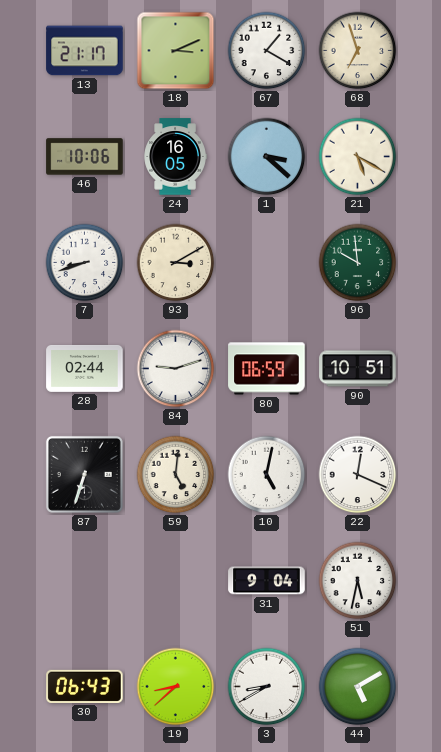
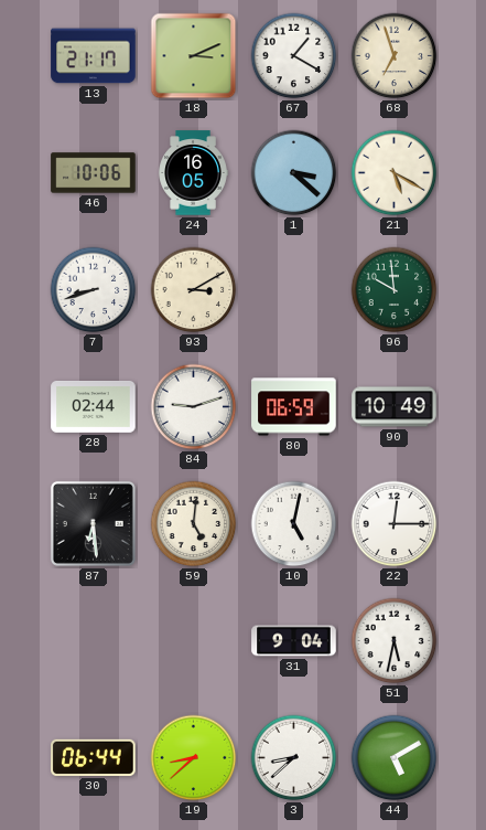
90: 10:51 -> 10:49
87: 6:33 -> 6:29
22: 12:19 -> 12:15
30: 06:43 -> 06:44
3: 8:40 -> 8:38
